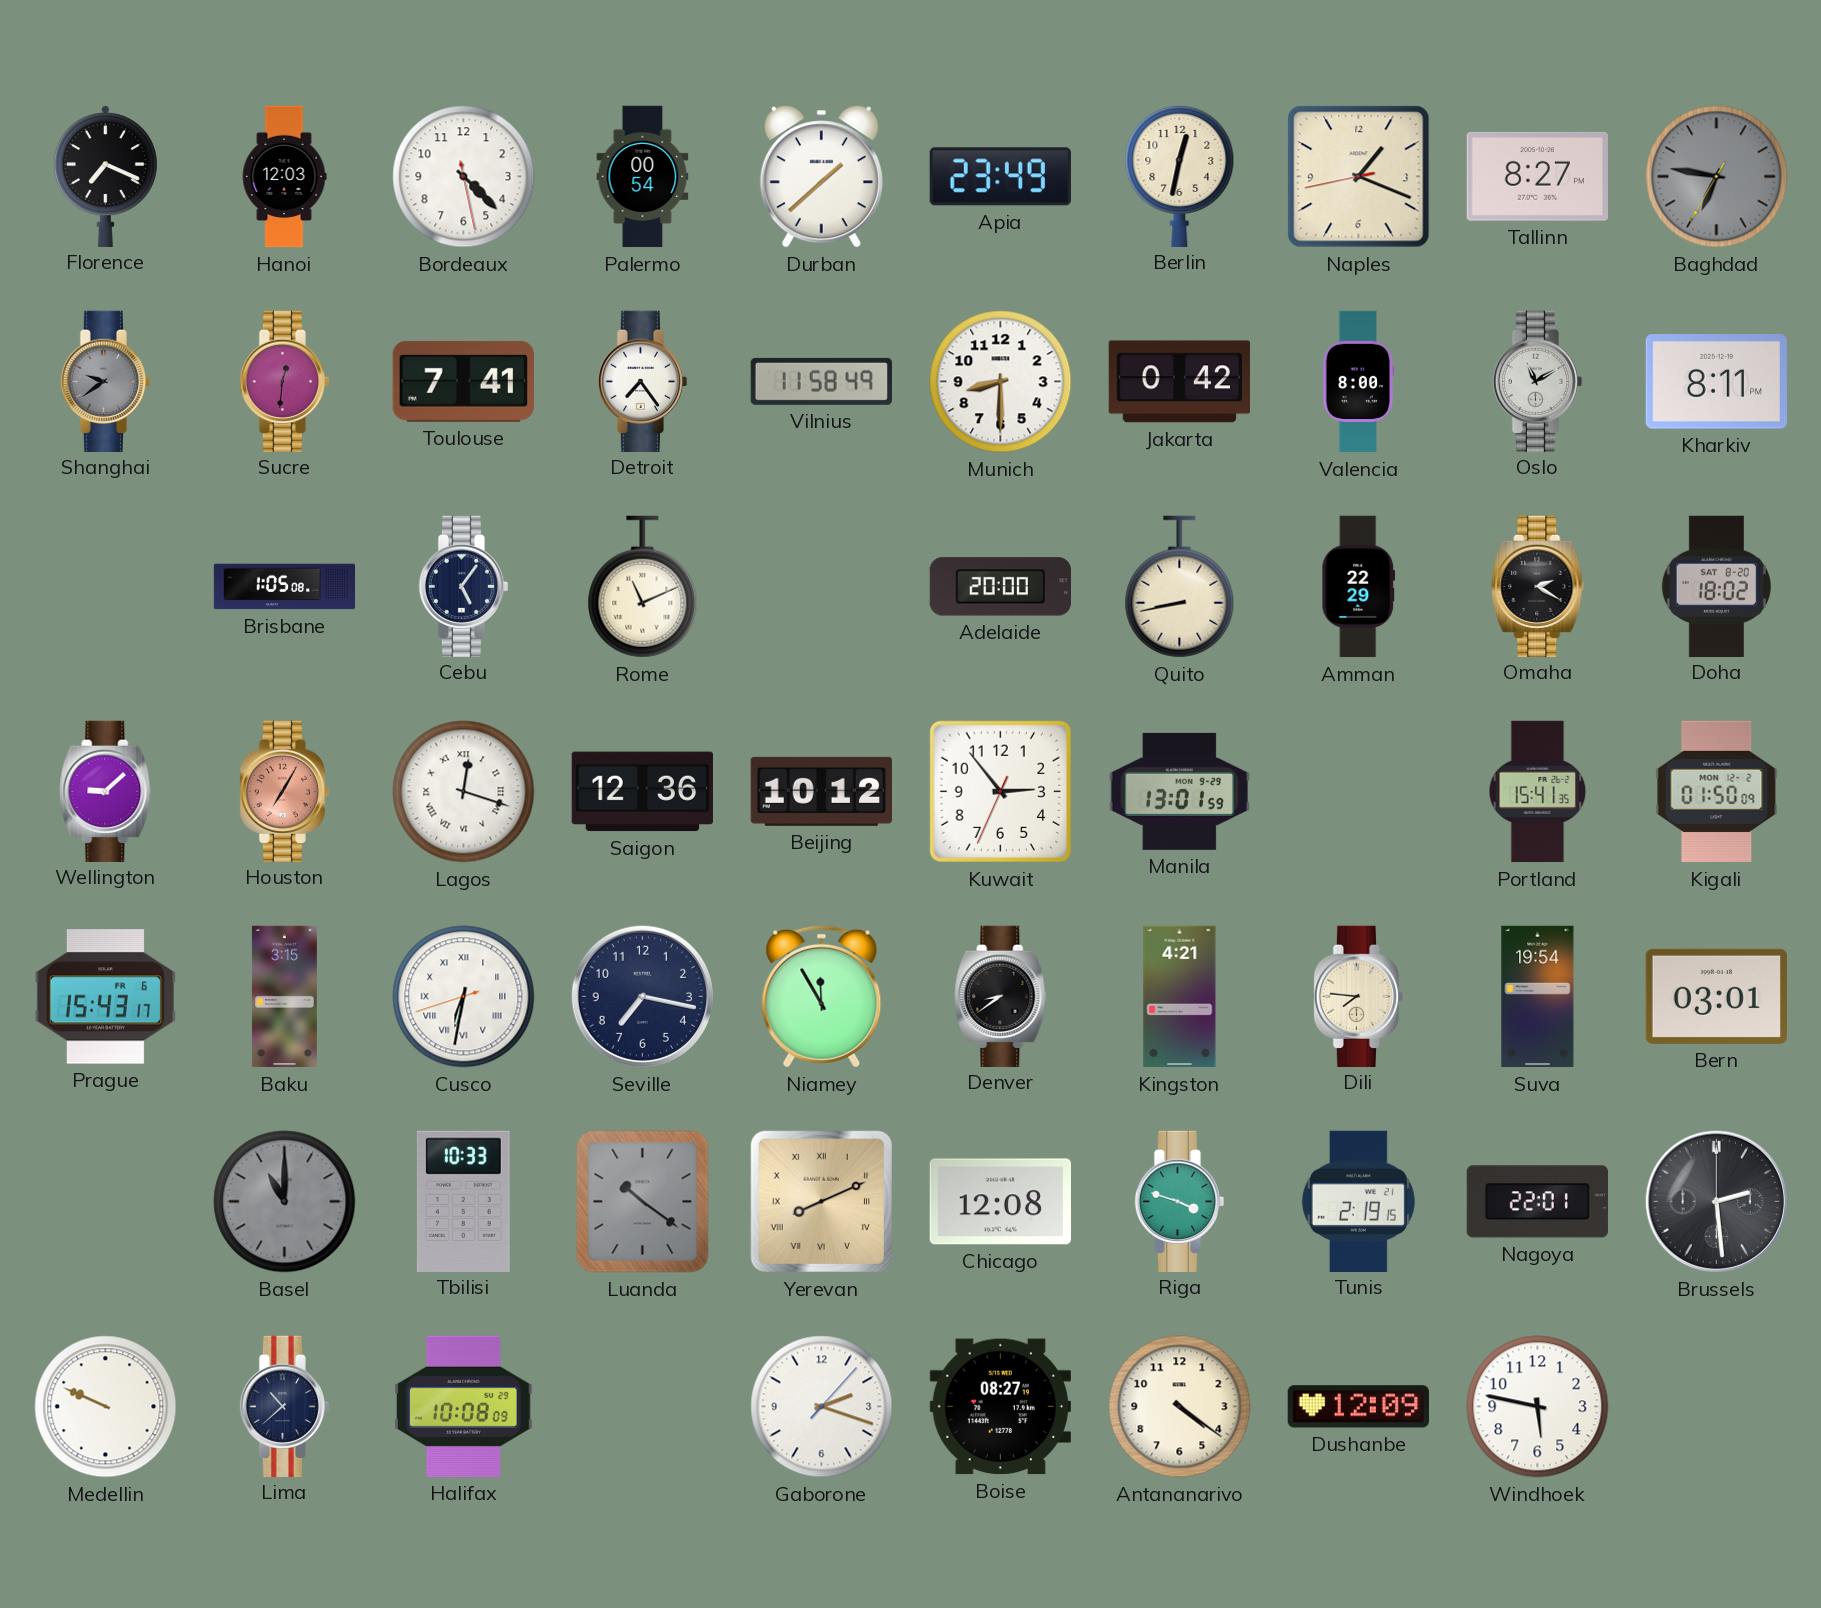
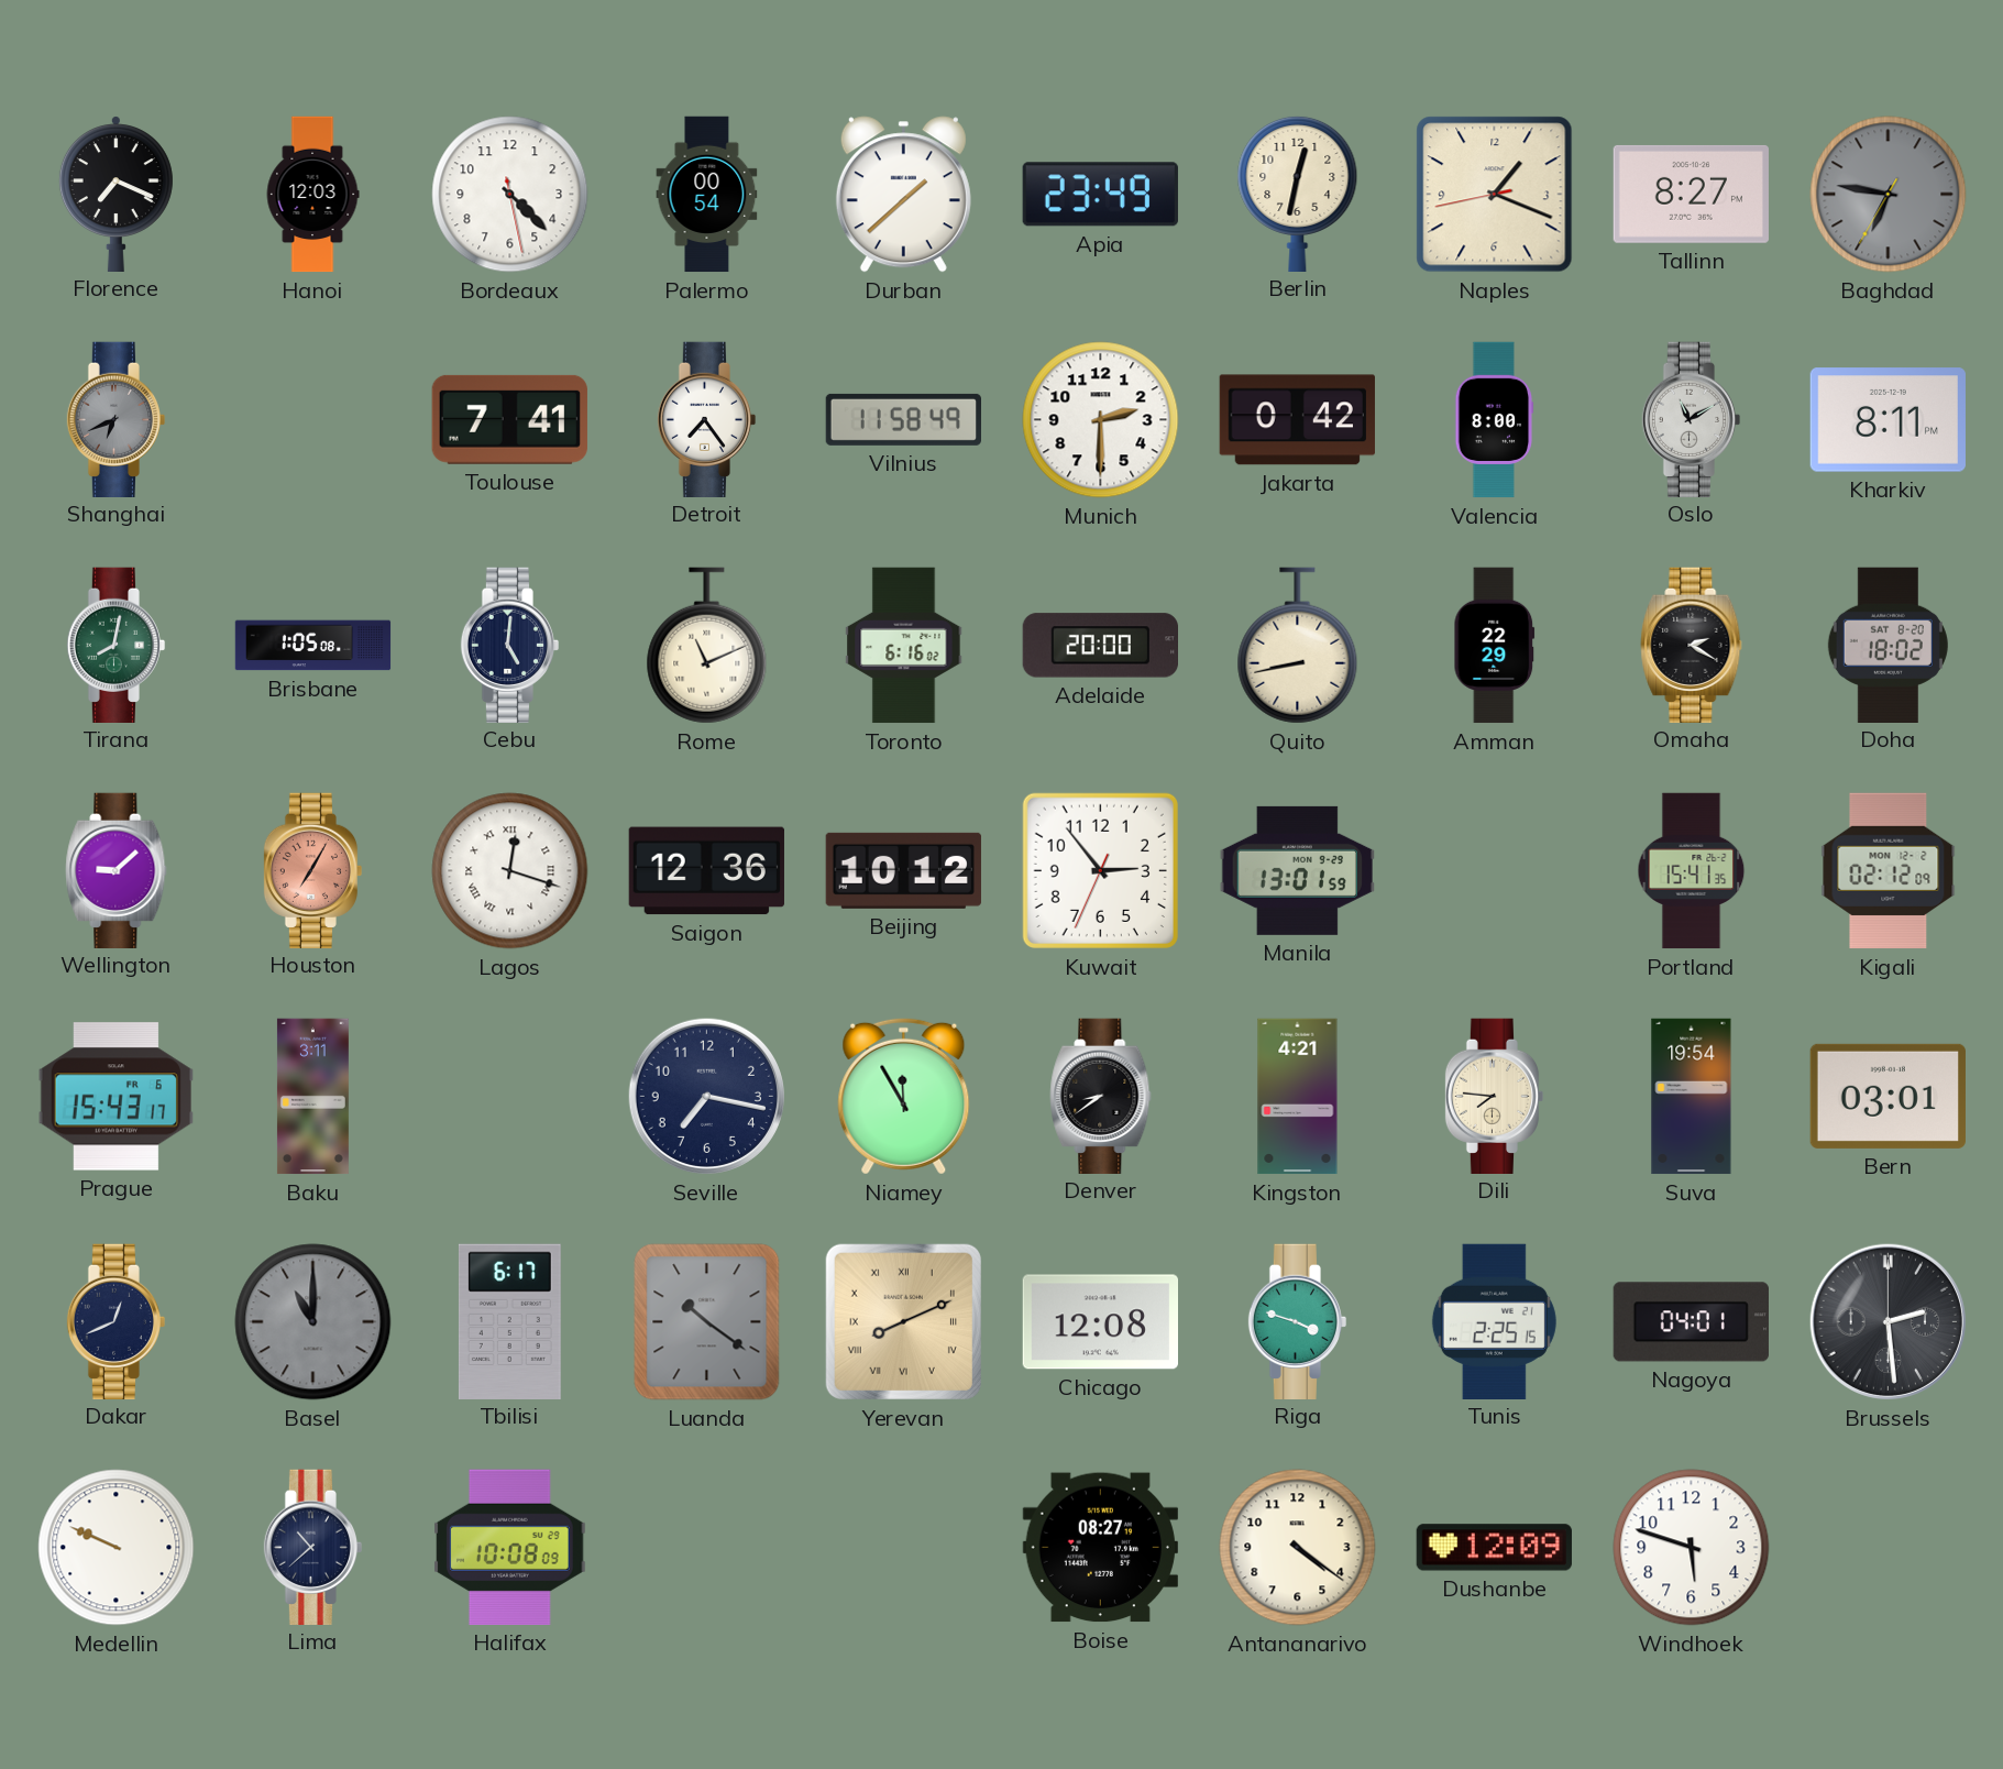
Shanghai: 9:39 -> 6:41
Sucre: 12:31 -> none
Munich: 8:30 -> 2:30
Tirana: none -> 8:02
Cebu: 5:06 -> 5:01
Toronto: none -> 6:16
Kigali: 01:50 -> 02:12
Baku: 3:15 -> 3:11
Cusco: 6:31 -> none
Dakar: none -> 12:41
Tbilisi: 10:33 -> 6:17
Tunis: 2:19 -> 2:25
Nagoya: 22:01 -> 04:01
Gaborone: 2:18 -> none
Windhoek: 5:47 -> 5:48
